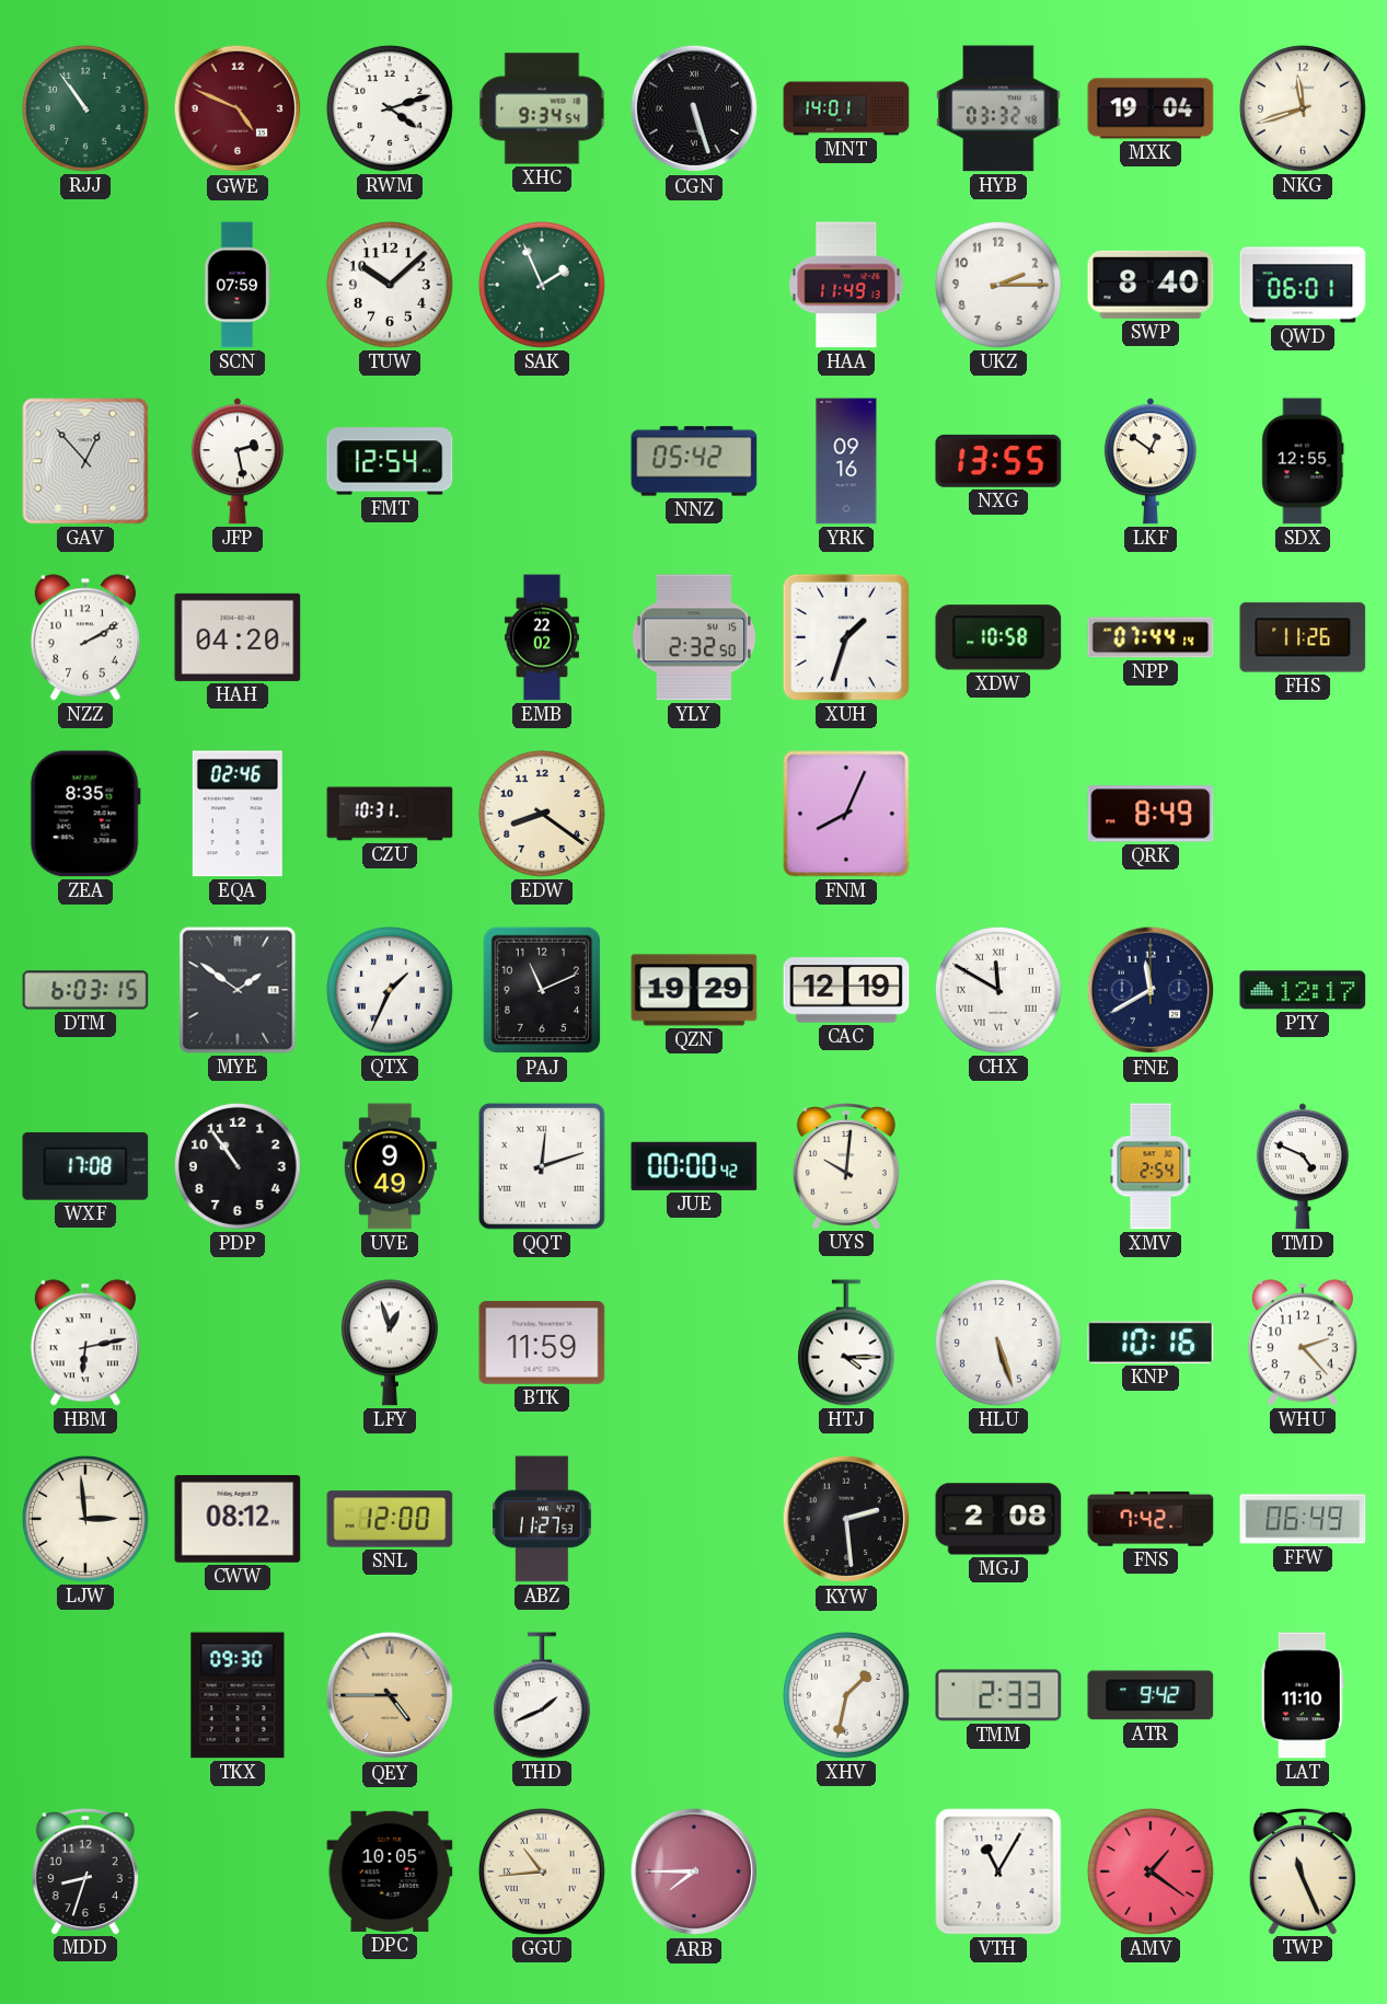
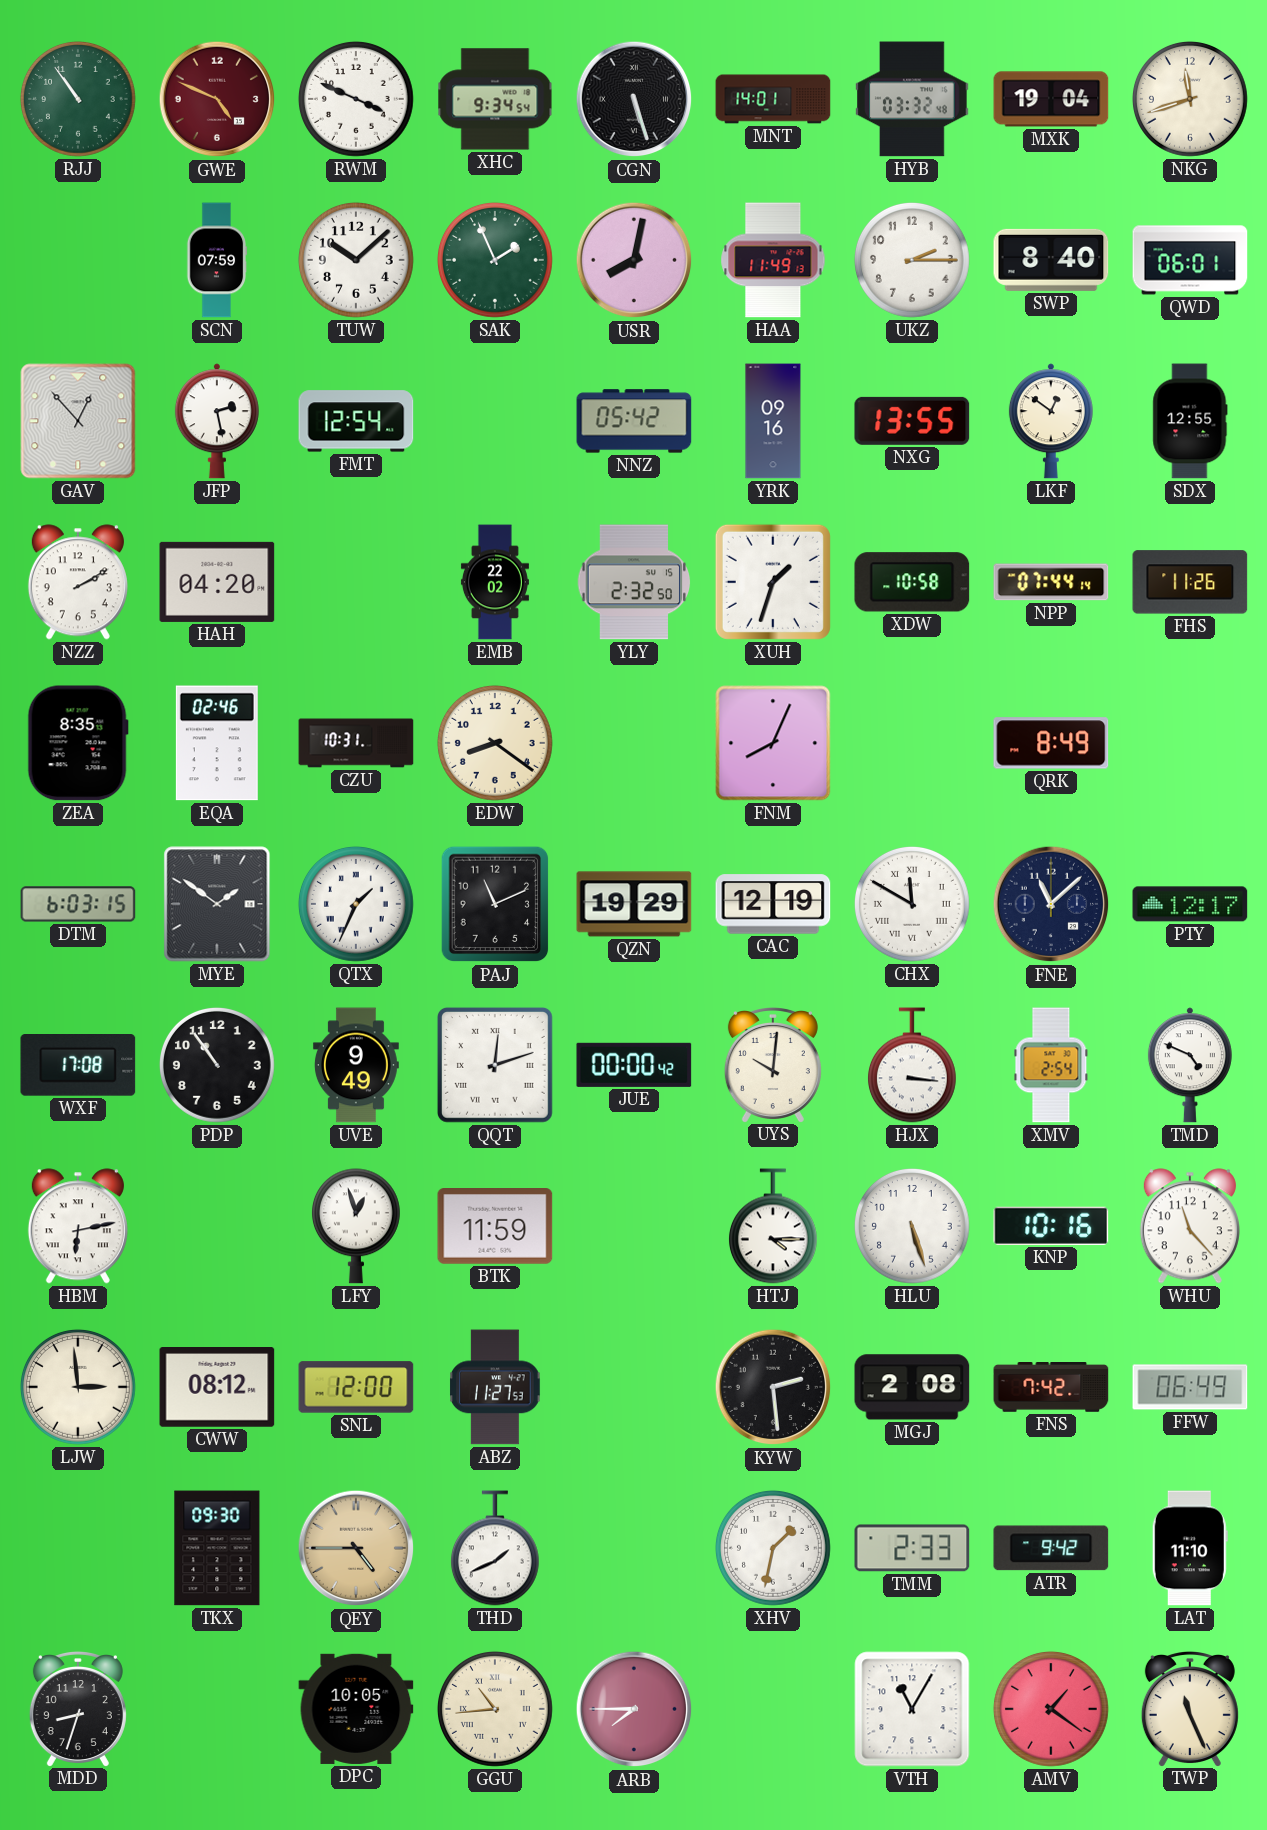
RWM: 4:12 -> 3:49
USR: none -> 8:02
FNE: 11:40 -> 11:08
HJX: none -> 3:16
WHU: 2:23 -> 11:23
